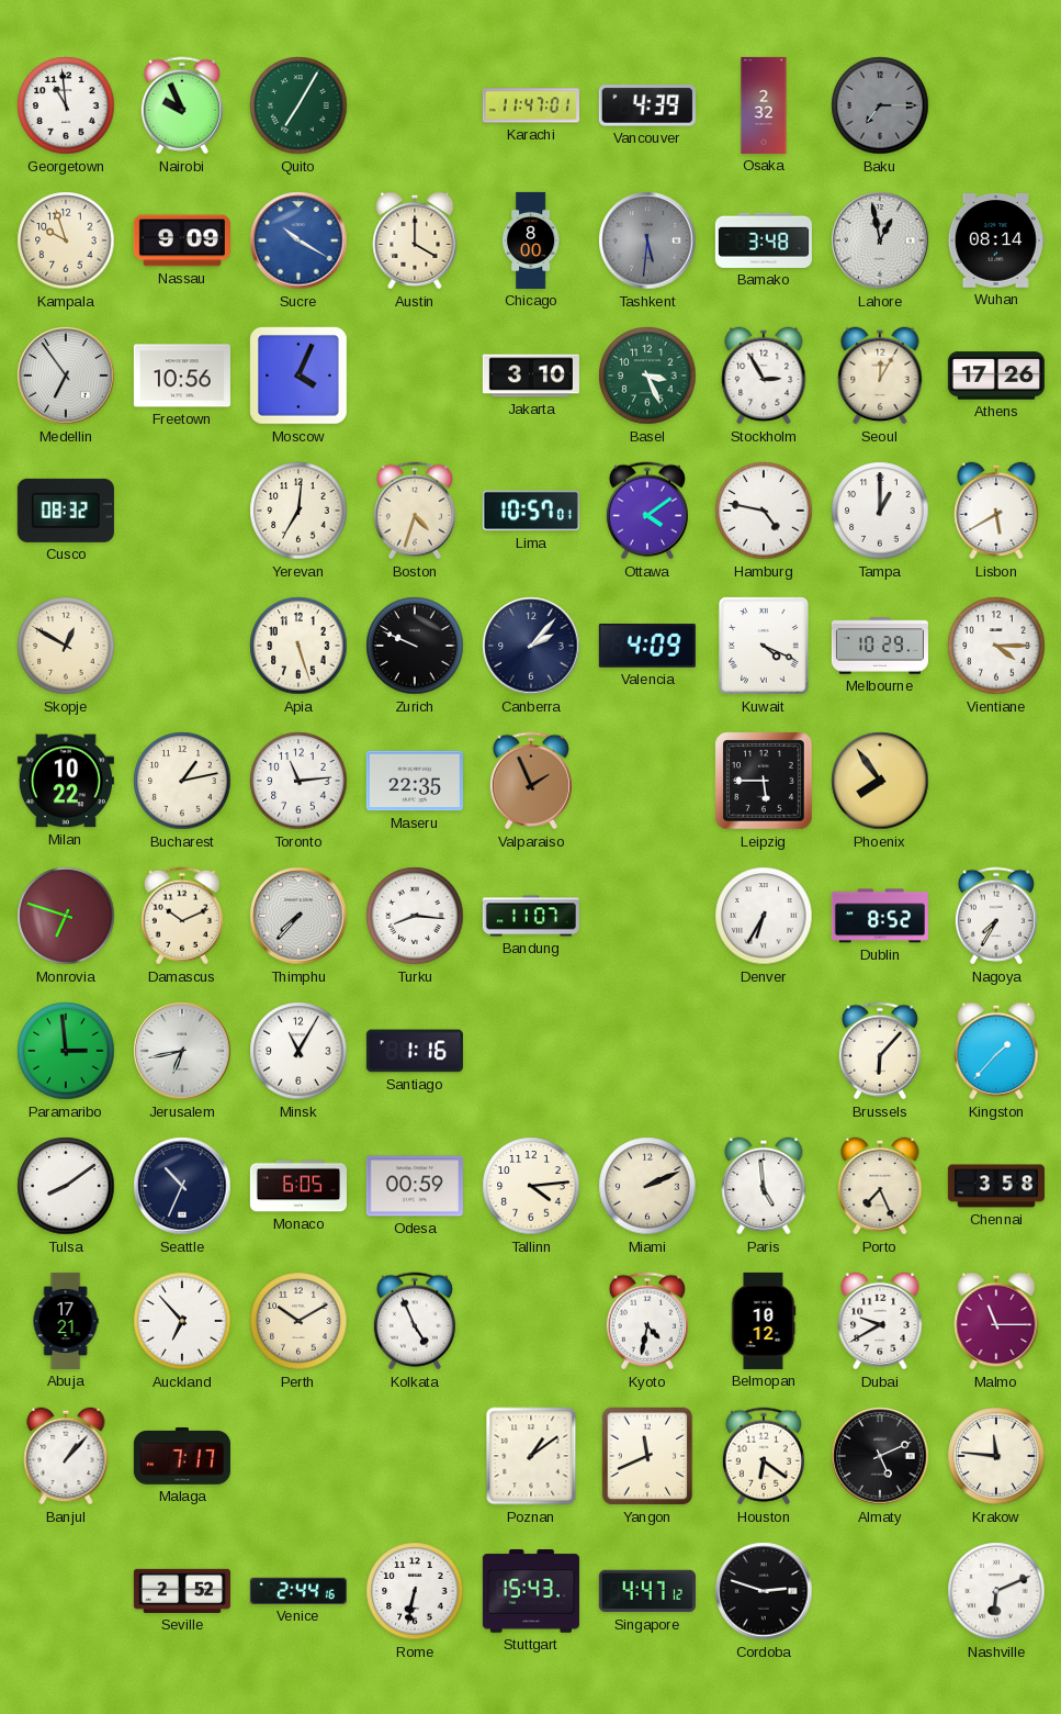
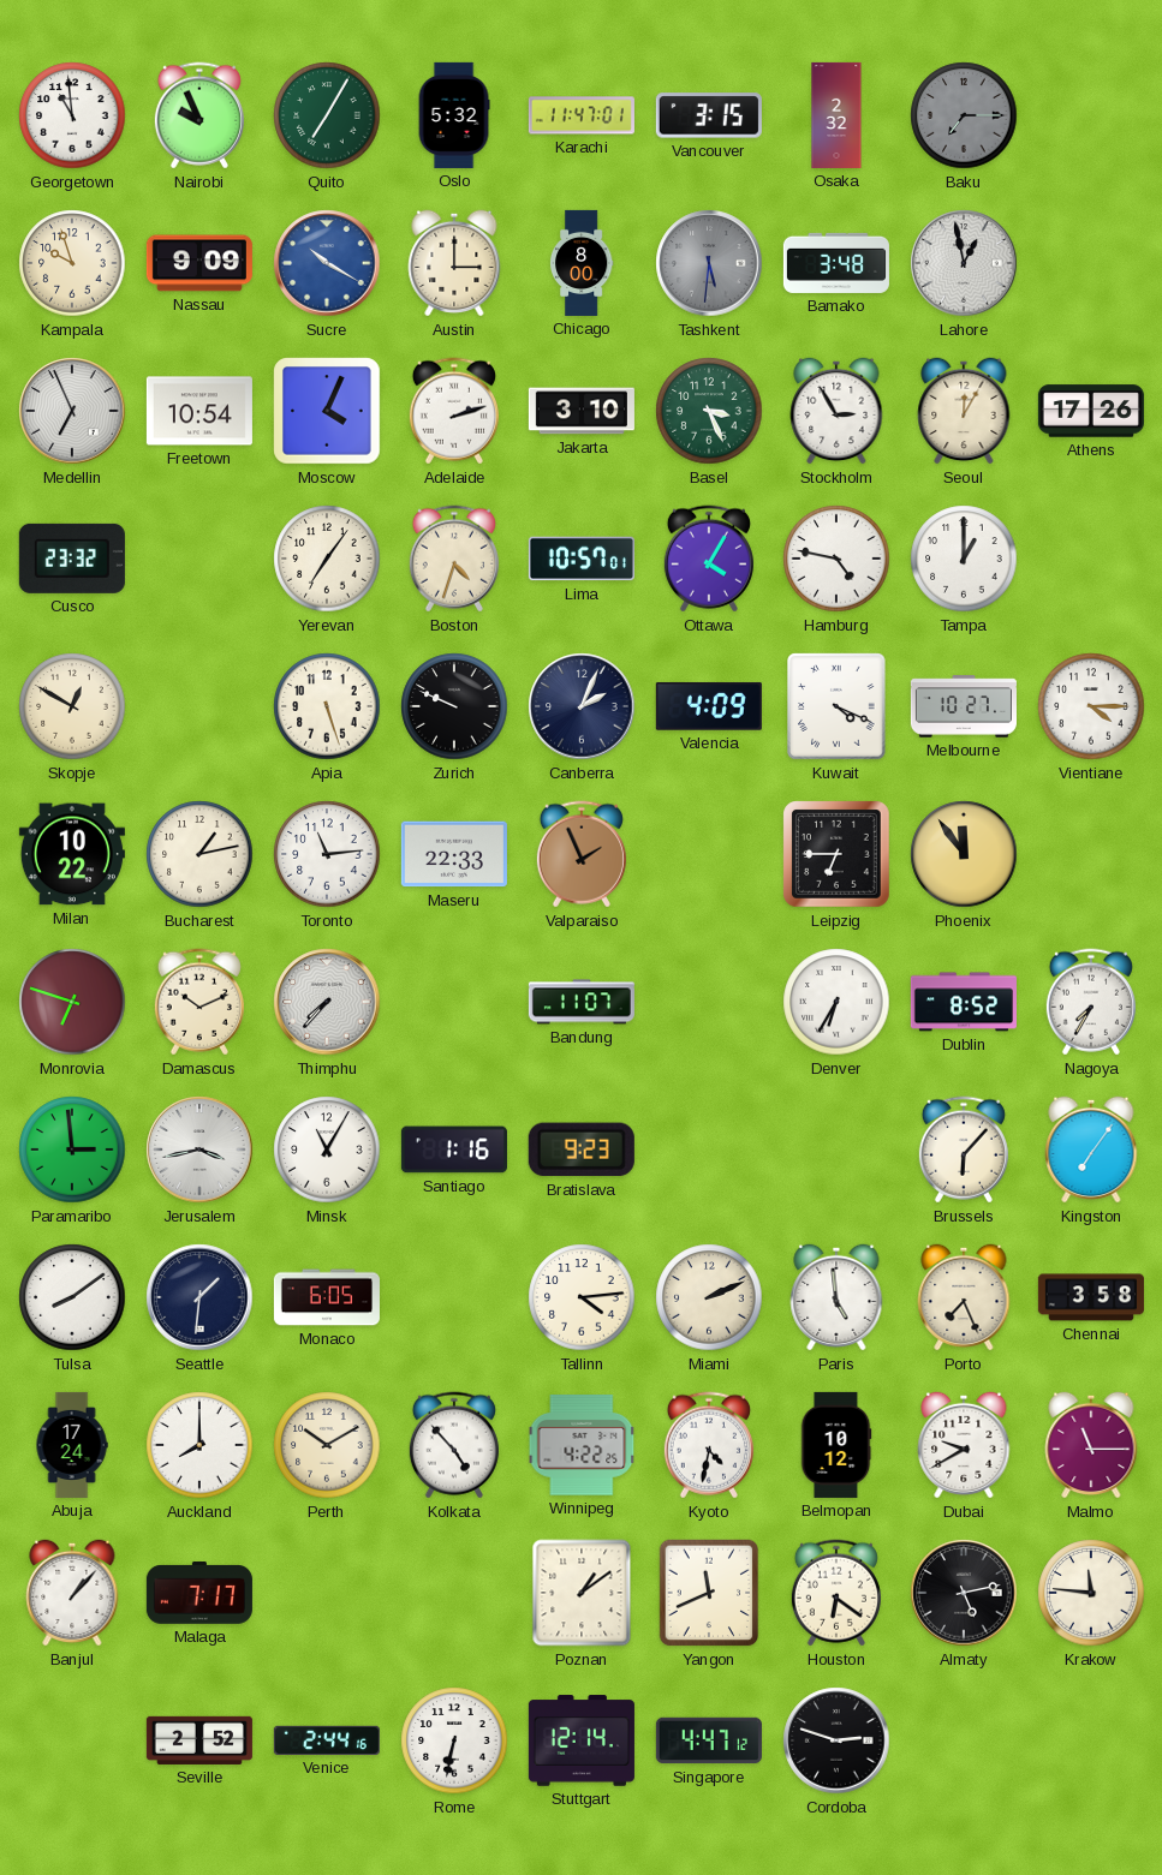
Oslo: none -> 5:32
Vancouver: 4:39 -> 3:15
Austin: 4:00 -> 3:00
Wuhan: 08:14 -> none
Medellin: 6:54 -> 6:56
Freetown: 10:56 -> 10:54
Adelaide: none -> 2:12
Cusco: 08:32 -> 23:32
Yerevan: 7:01 -> 7:06
Ottawa: 4:09 -> 4:05
Lisbon: 5:40 -> none
Canberra: 2:07 -> 2:04
Melbourne: 10:29 -> 10:27
Maseru: 22:35 -> 22:33
Leipzig: 5:45 -> 6:45
Phoenix: 7:54 -> 11:54
Turku: 8:16 -> none
Jerusalem: 6:43 -> 3:43
Bratislava: none -> 9:23
Kingston: 1:37 -> 7:06
Seattle: 10:34 -> 1:31
Odesa: 00:59 -> none
Abuja: 17:21 -> 17:24
Auckland: 6:53 -> 8:00
Kolkata: 4:56 -> 4:53
Winnipeg: none -> 4:22
Almaty: 5:11 -> 5:13
Stuttgart: 15:43 -> 12:14
Nashville: 6:11 -> none
